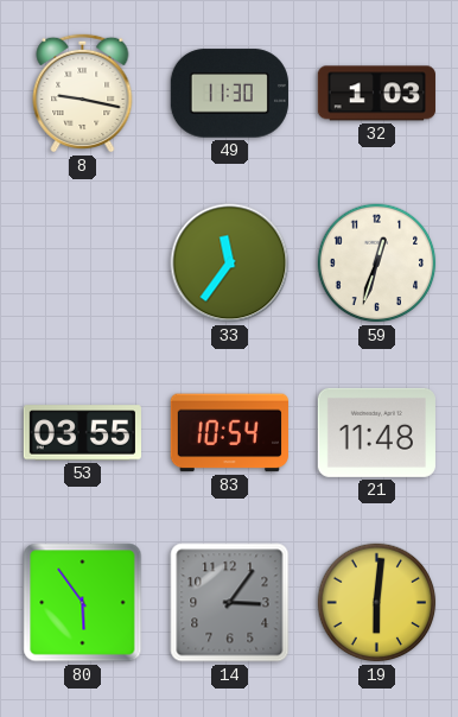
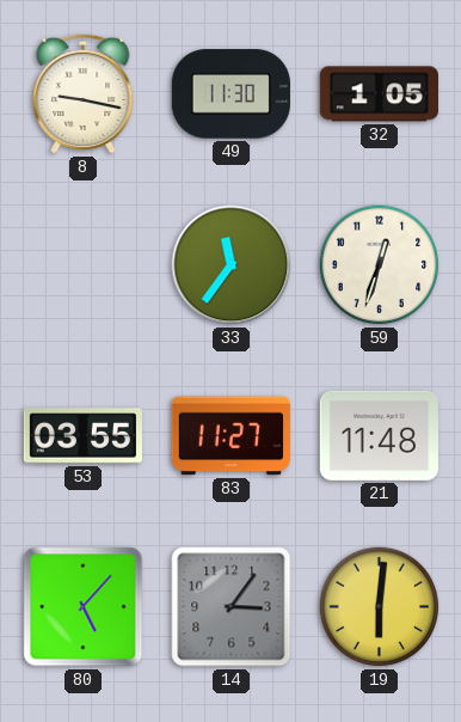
32: 1:03 -> 1:05
83: 10:54 -> 11:27
80: 5:54 -> 5:07
